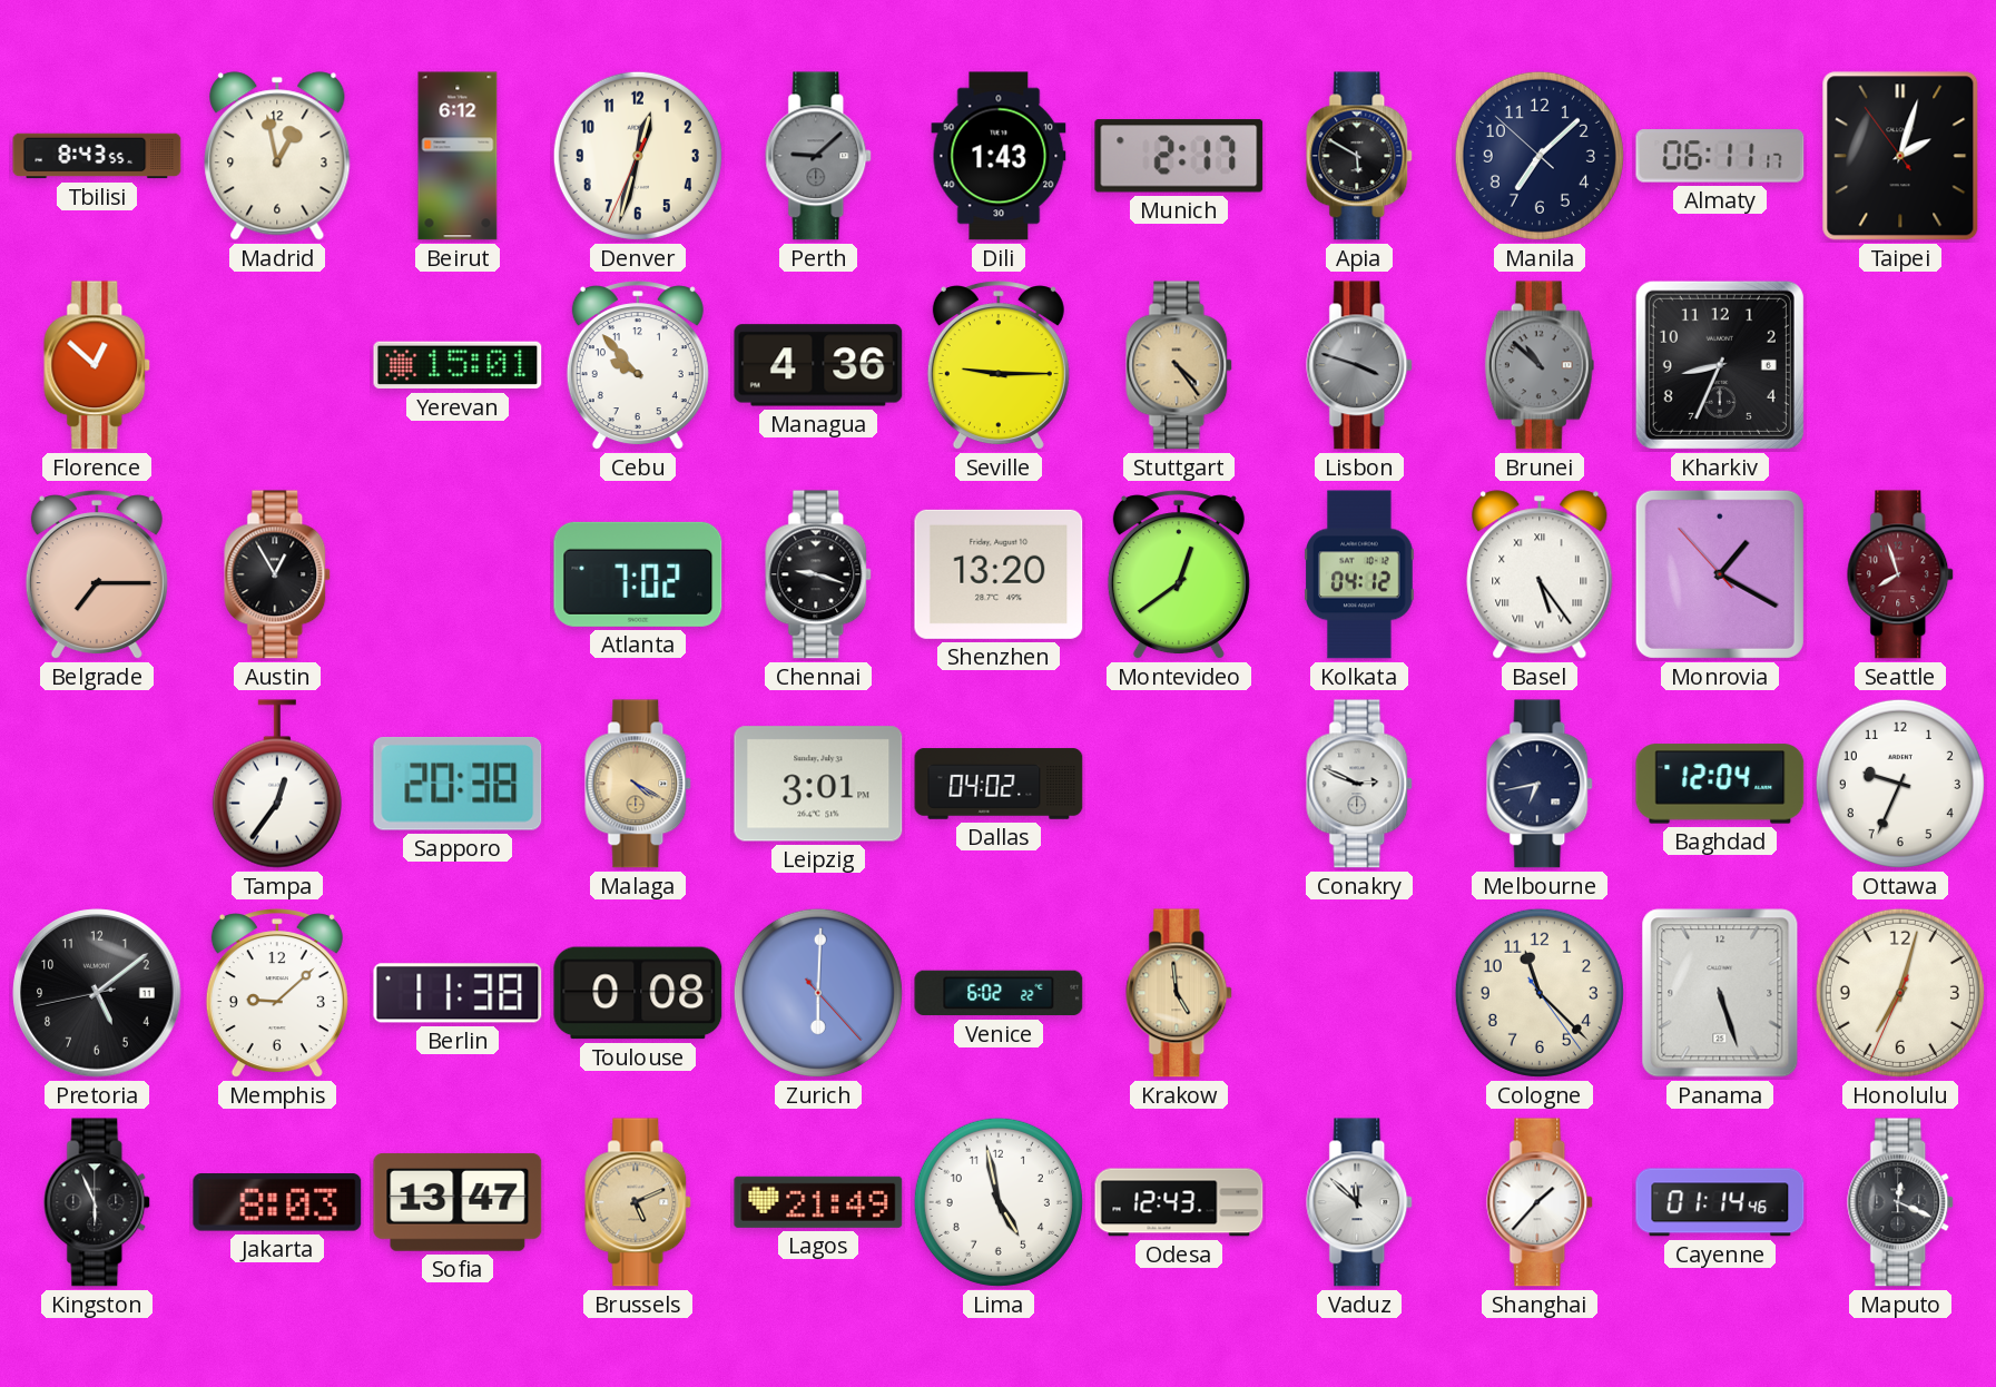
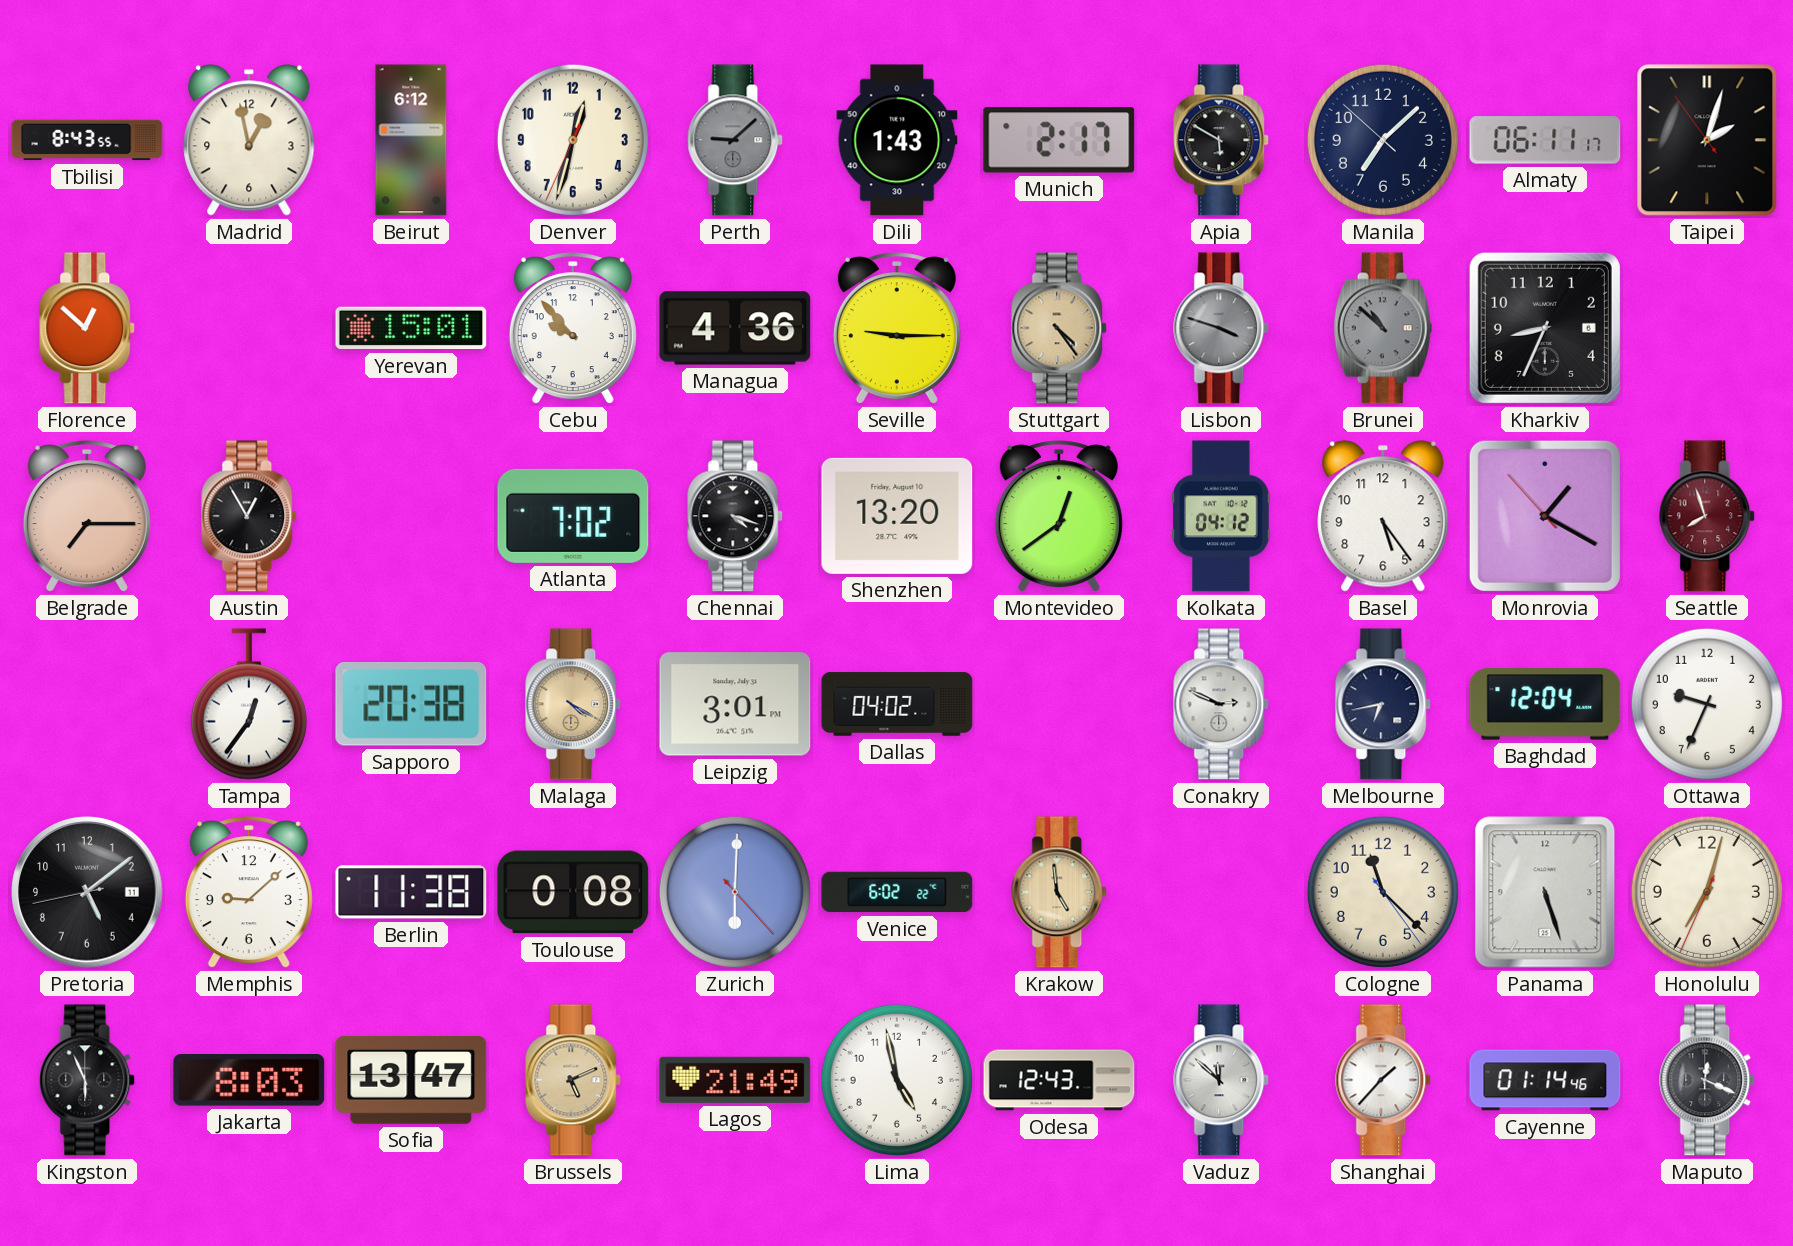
Chennai: 9:18 -> 4:18
Basel numerals: Roman -> Arabic
